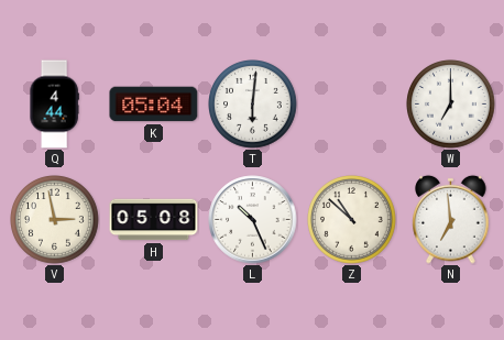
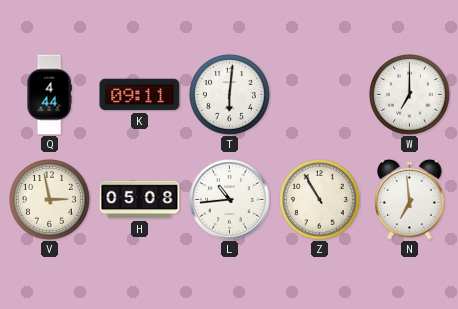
K: 05:04 -> 09:11
L: 10:26 -> 10:44
Z: 10:52 -> 10:55
